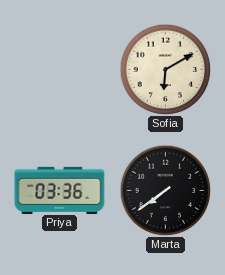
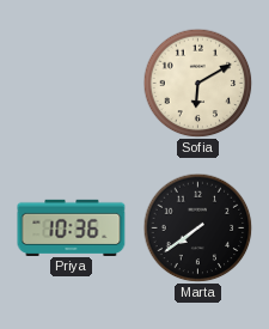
Priya: 03:36 -> 10:36
